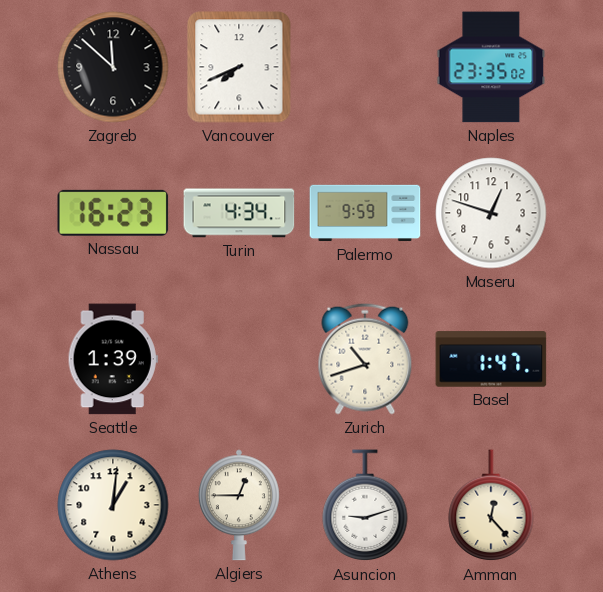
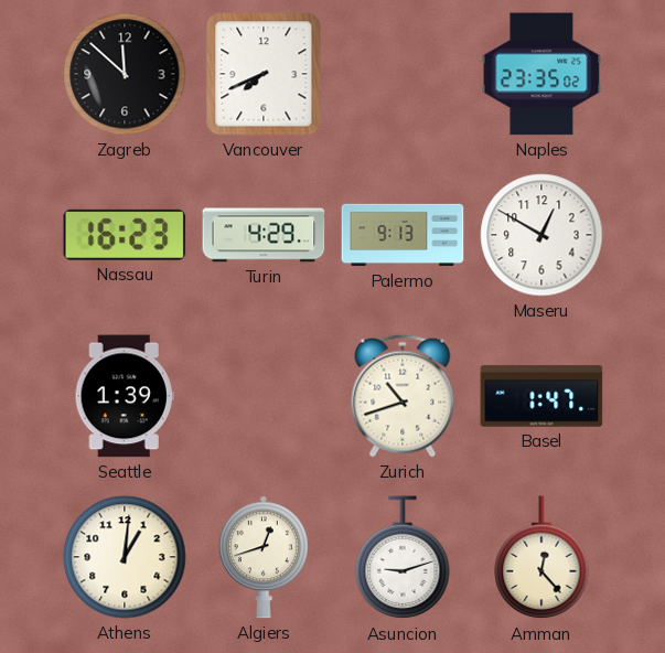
Turin: 4:34 -> 4:29
Palermo: 9:59 -> 9:13
Maseru: 12:48 -> 12:50
Algiers: 12:45 -> 12:42
